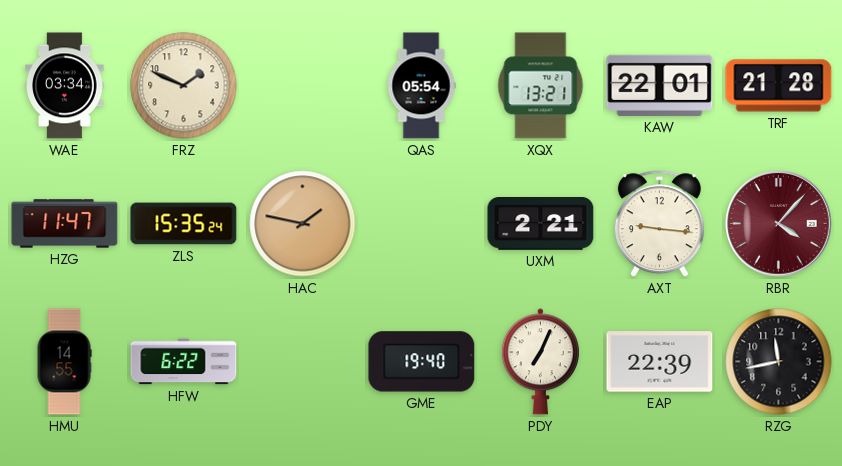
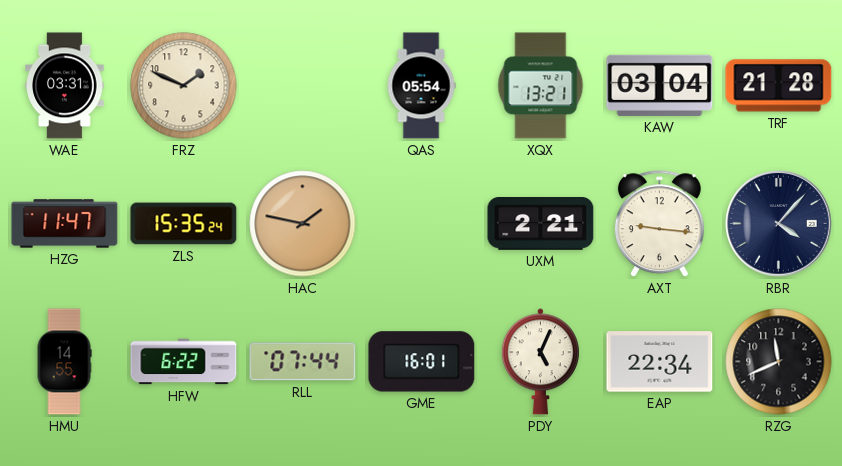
WAE: 03:34 -> 03:31
KAW: 22:01 -> 03:04
RBR dial: burgundy -> navy
RLL: none -> 07:44
GME: 19:40 -> 16:01
PDY: 7:04 -> 5:04
EAP: 22:39 -> 22:34
RZG: 11:43 -> 11:41
